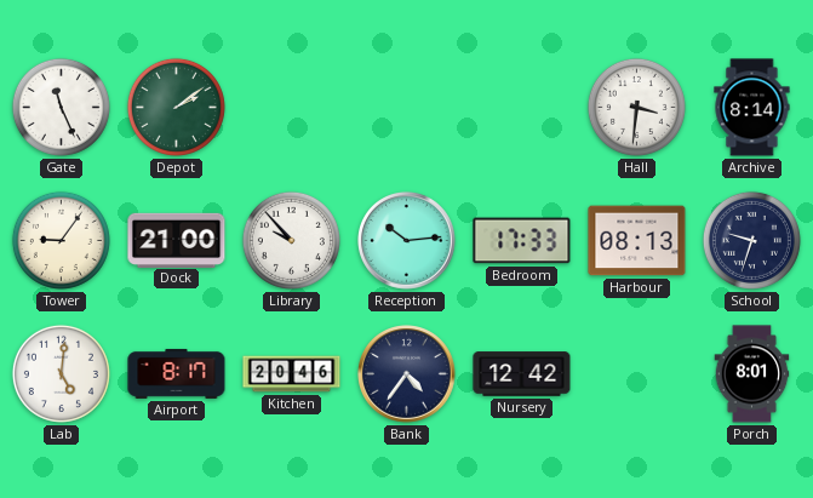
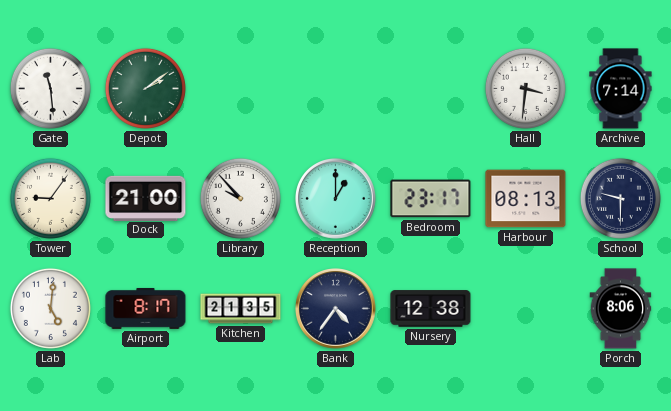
Gate: 11:26 -> 11:29
Archive: 8:14 -> 7:14
Reception: 10:14 -> 1:00
Bedroom: 17:33 -> 23:17
School: 9:33 -> 9:30
Kitchen: 20:46 -> 21:35
Nursery: 12:42 -> 12:38
Porch: 8:01 -> 8:06
